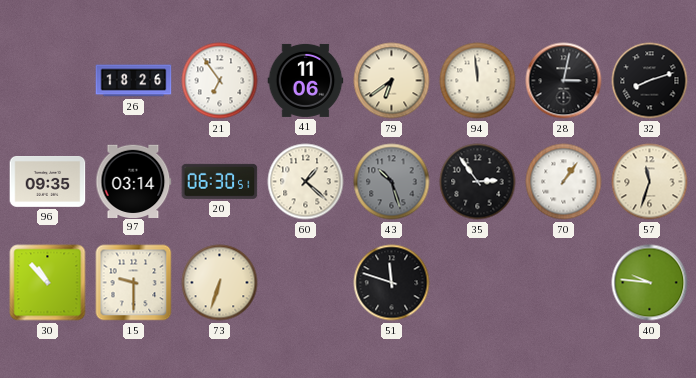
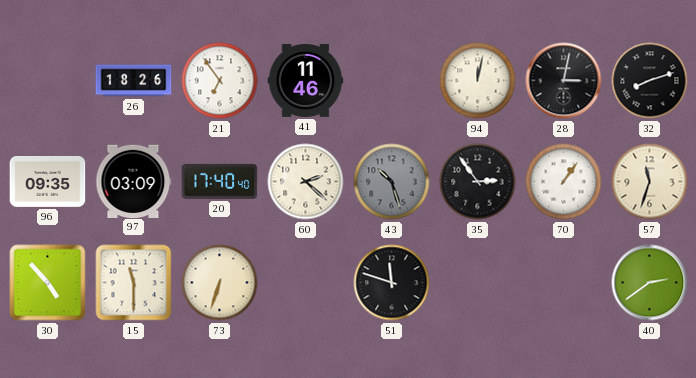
41: 11:06 -> 11:46
79: 6:39 -> none
94: 11:59 -> 12:02
97: 03:14 -> 03:09
20: 06:30 -> 17:40
60: 1:22 -> 2:22
30: 10:53 -> 4:53
15: 9:30 -> 11:30
40: 9:46 -> 2:39
